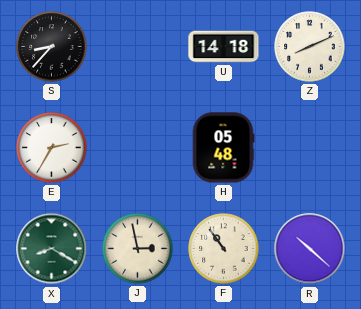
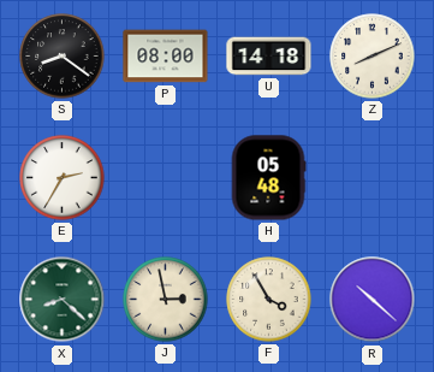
S: 8:37 -> 8:21
P: none -> 08:00
X: 8:20 -> 8:22
F: 10:54 -> 3:55
